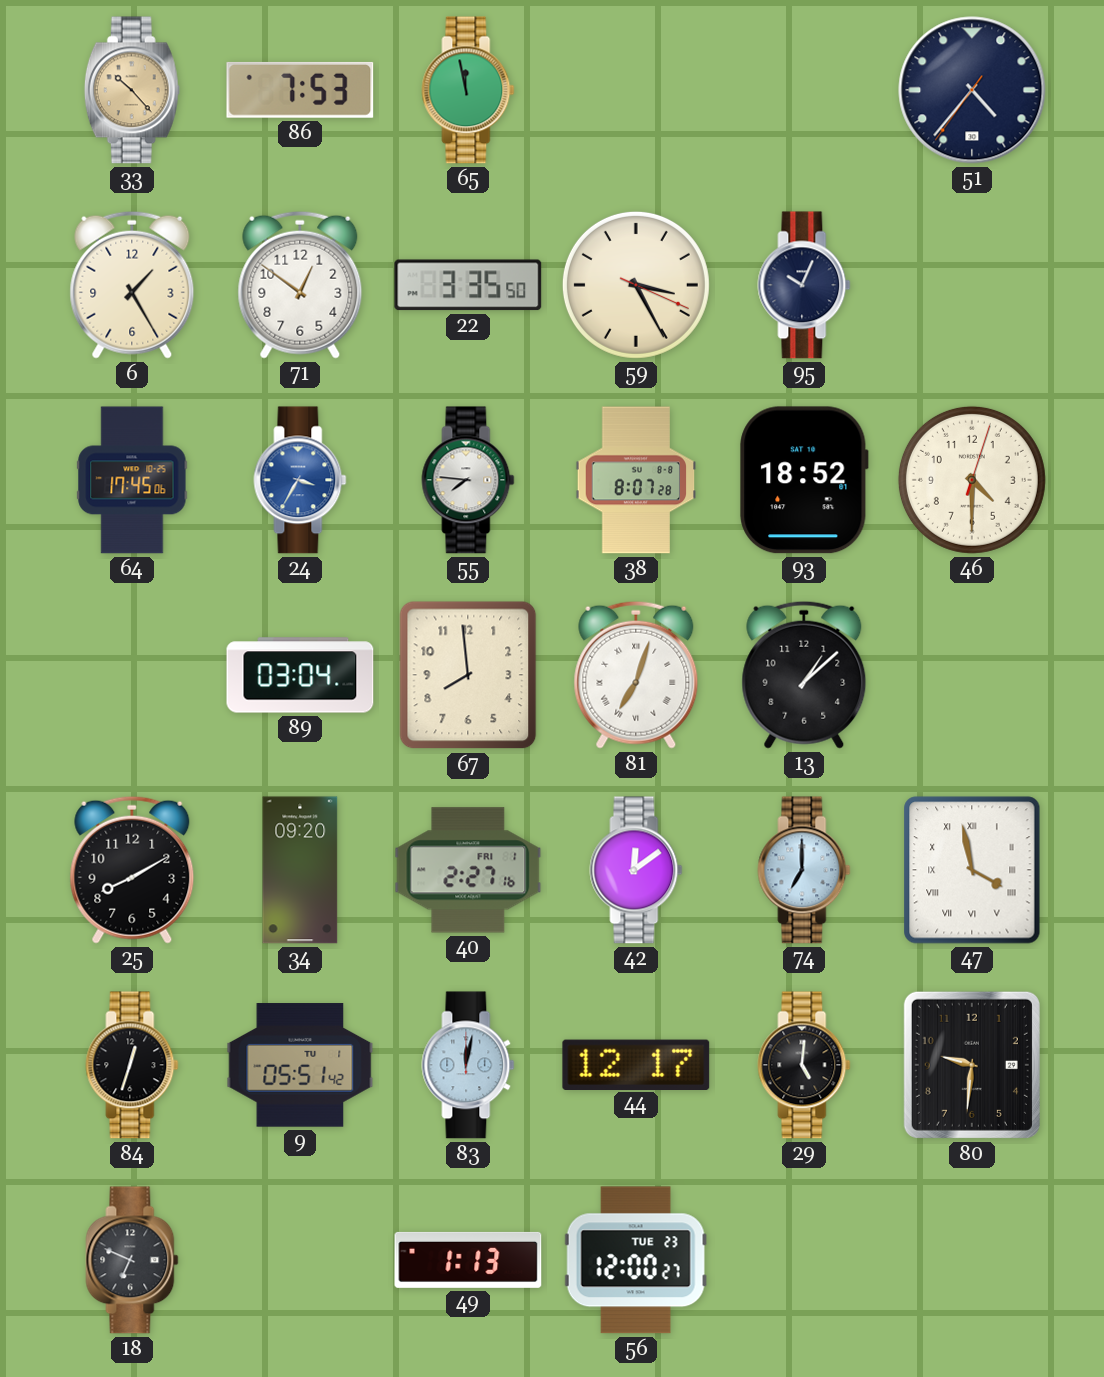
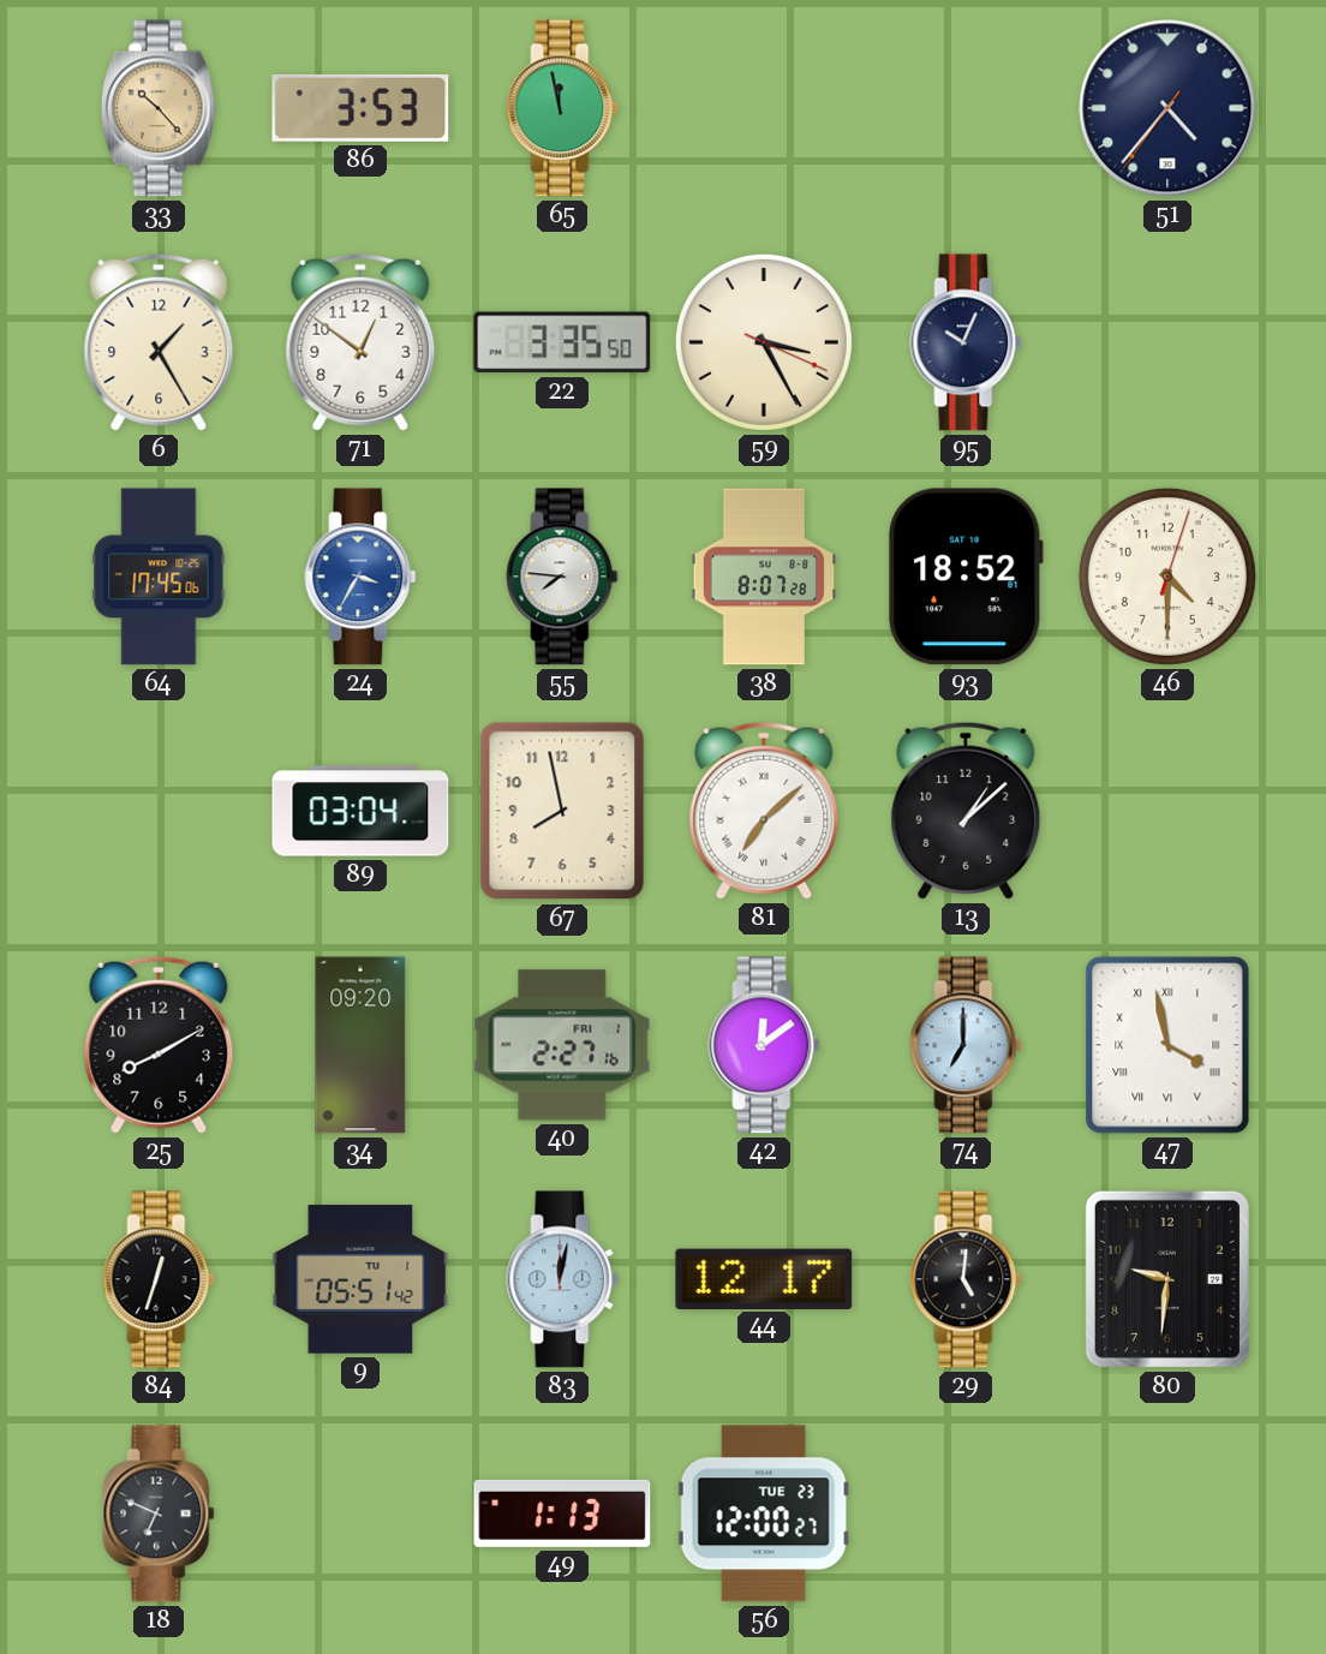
86: 7:53 -> 3:53
67: 7:59 -> 7:58
81: 7:03 -> 7:08
